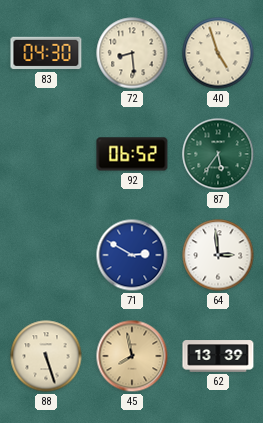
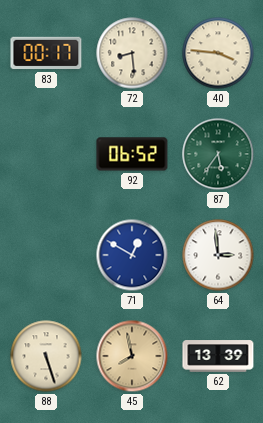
83: 04:30 -> 00:17
40: 4:57 -> 3:46
71: 2:50 -> 12:50
